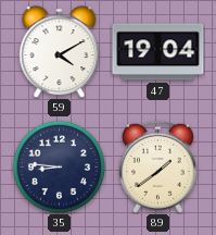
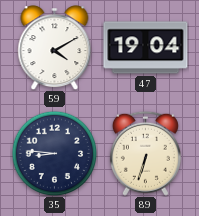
89: 1:39 -> 6:33
